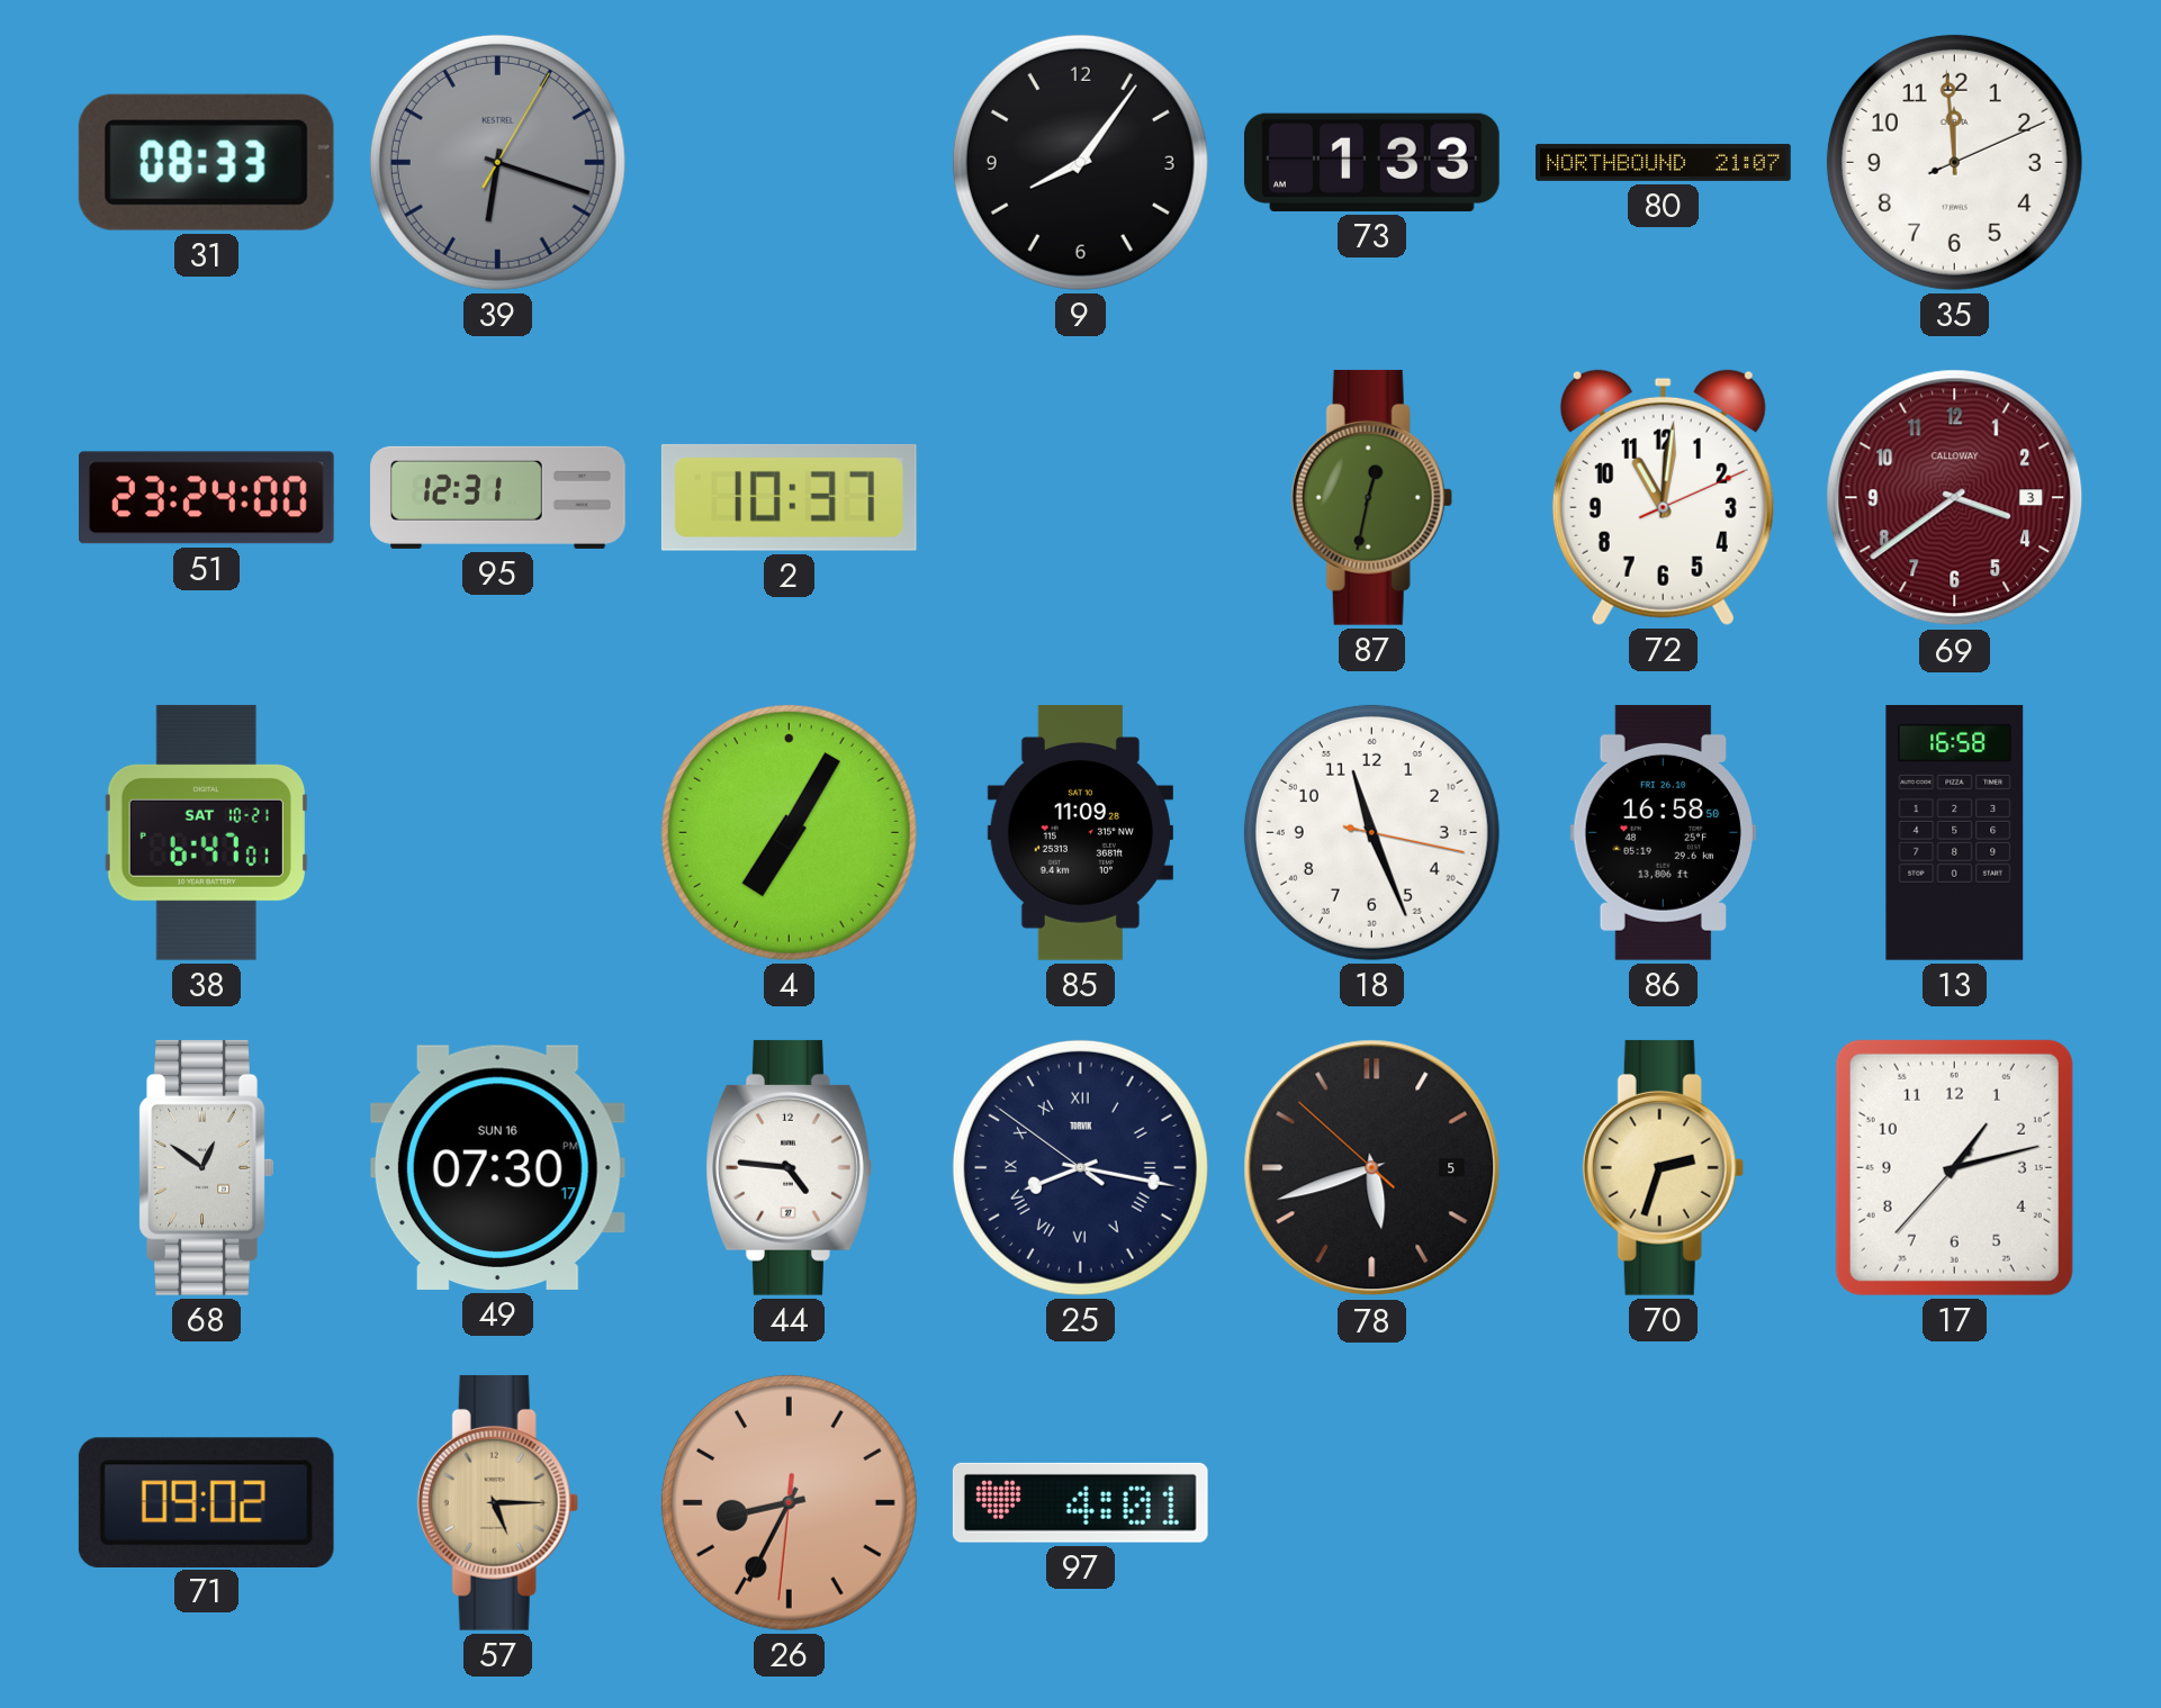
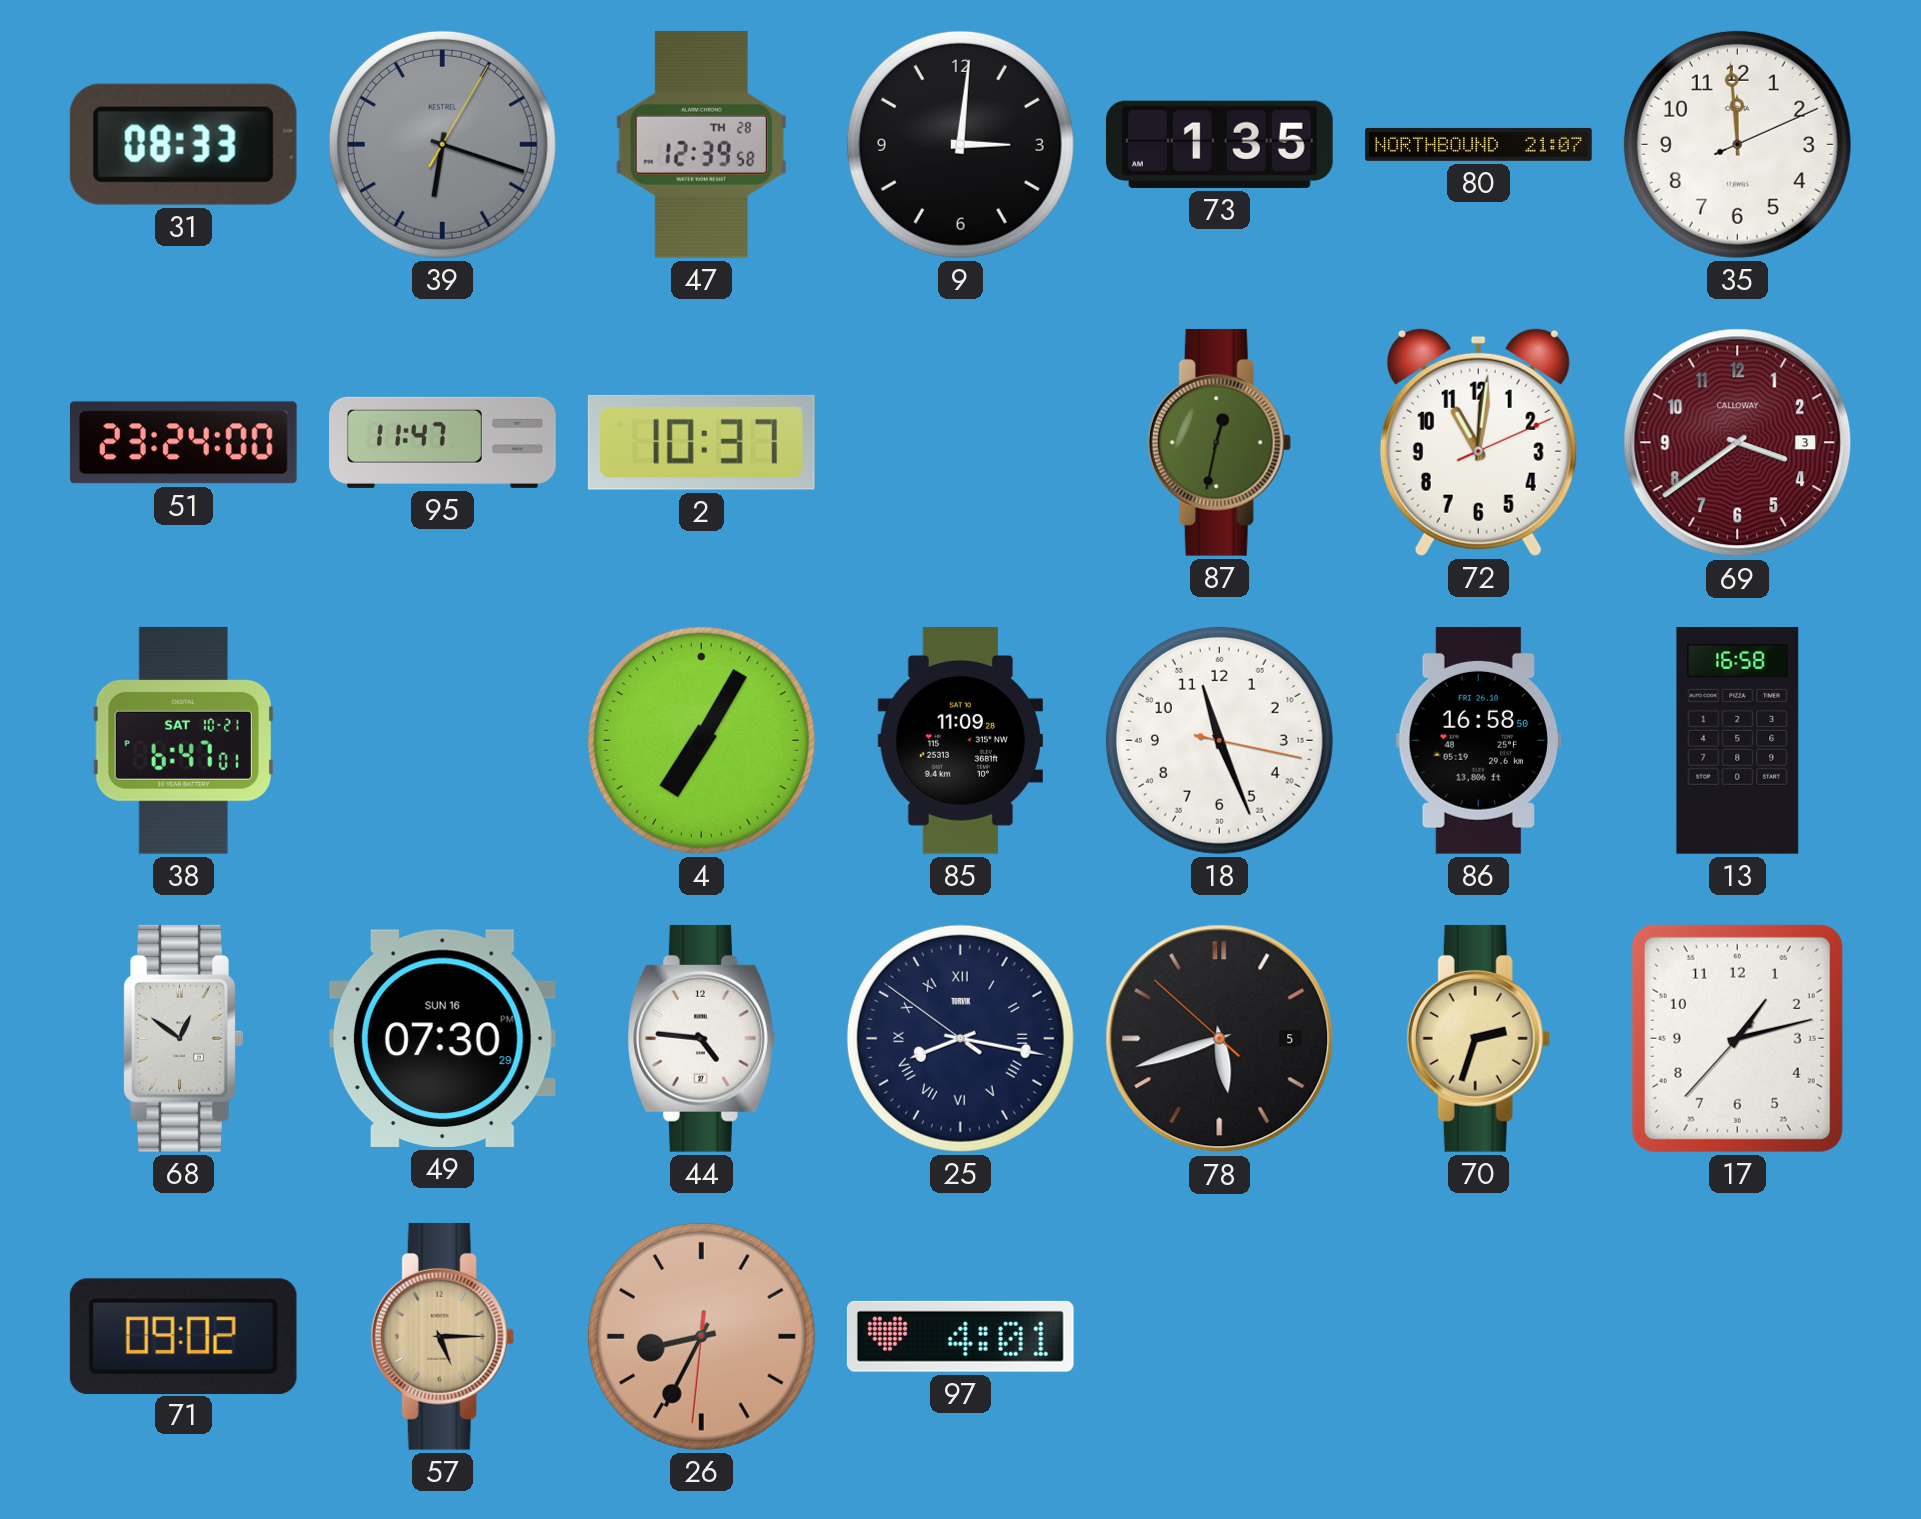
47: none -> 12:39
9: 8:06 -> 3:01
73: 1:33 -> 1:35
95: 12:31 -> 11:47
49: 07:30:17 PM -> 07:30:29 PM
